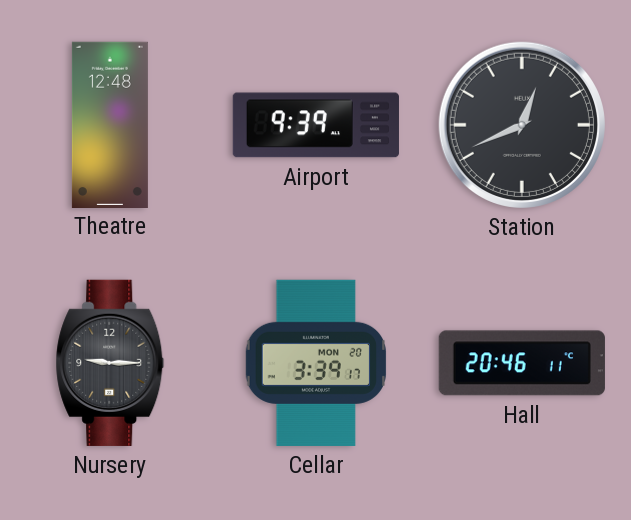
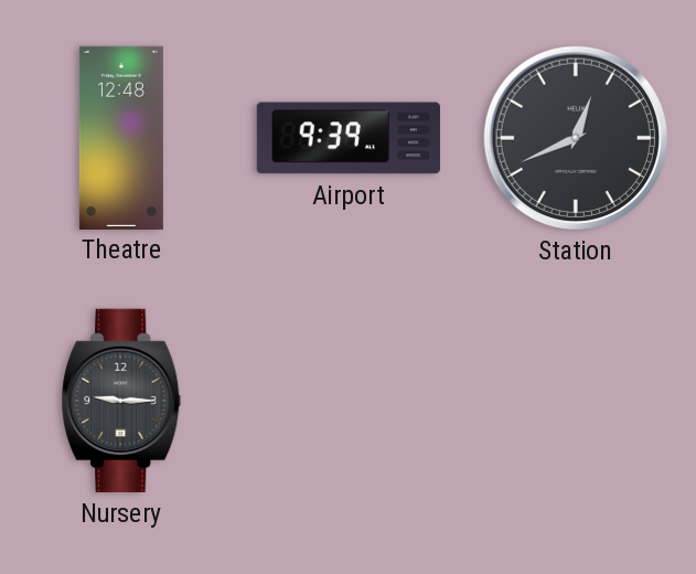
Cellar: 3:39 -> none
Hall: 20:46 -> none
